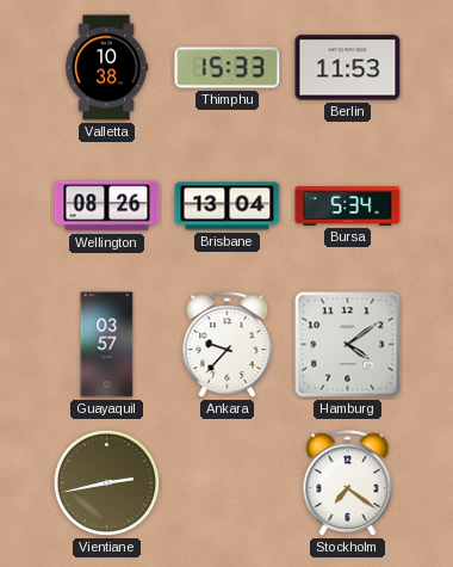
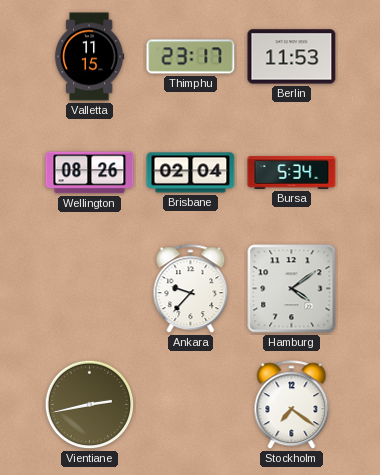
Valletta: 10:38 -> 11:15
Thimphu: 15:33 -> 23:17
Brisbane: 13:04 -> 02:04
Guayaquil: 03:57 -> none
